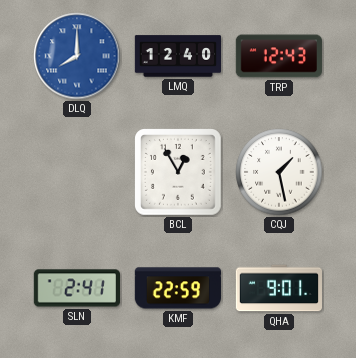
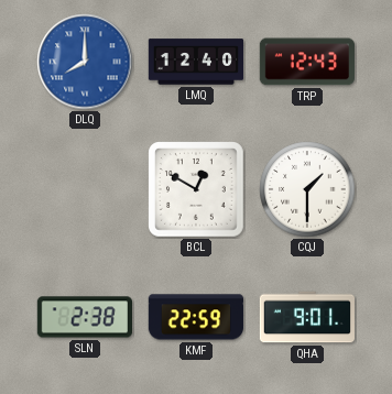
BCL: 12:55 -> 12:50
CQJ: 1:28 -> 1:30
SLN: 2:41 -> 2:38
